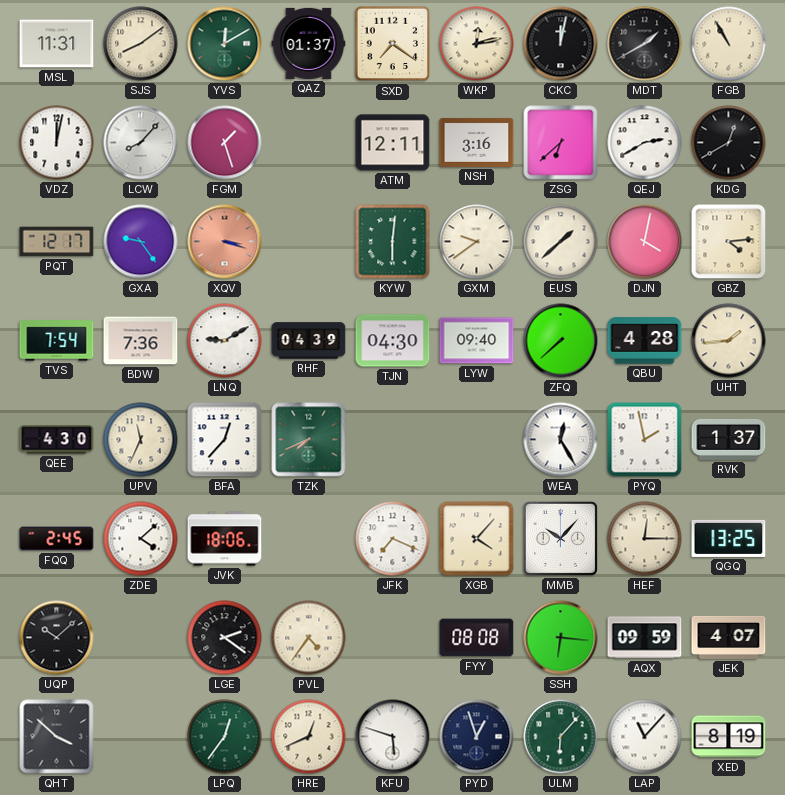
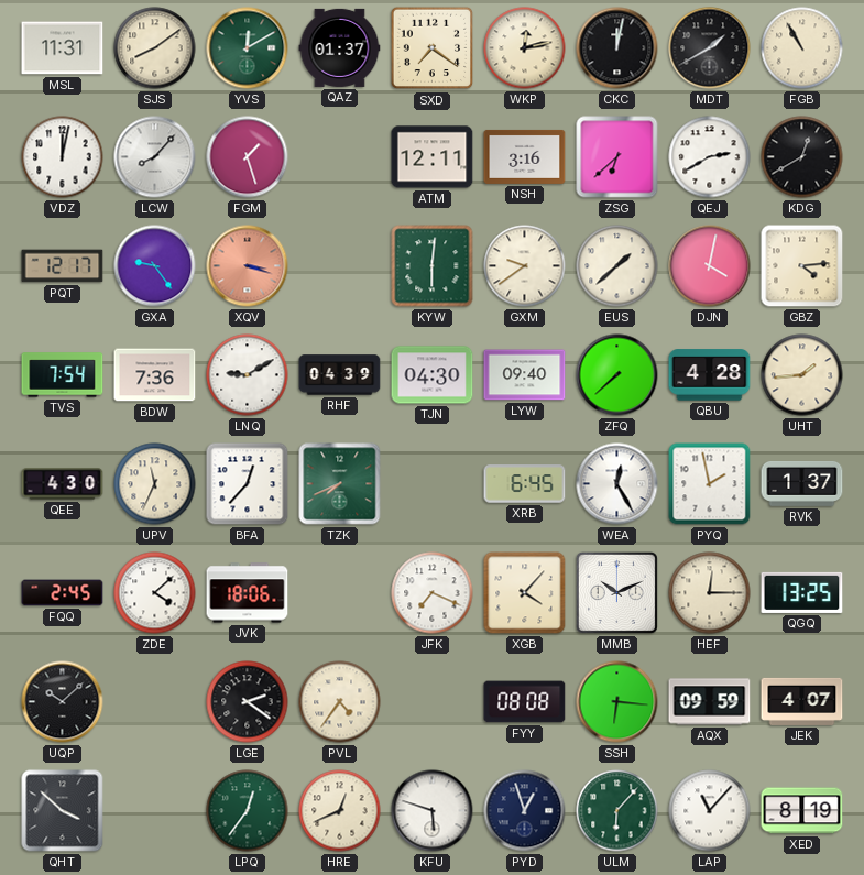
XRB: none -> 6:45
MMB: 10:07 -> 10:11
